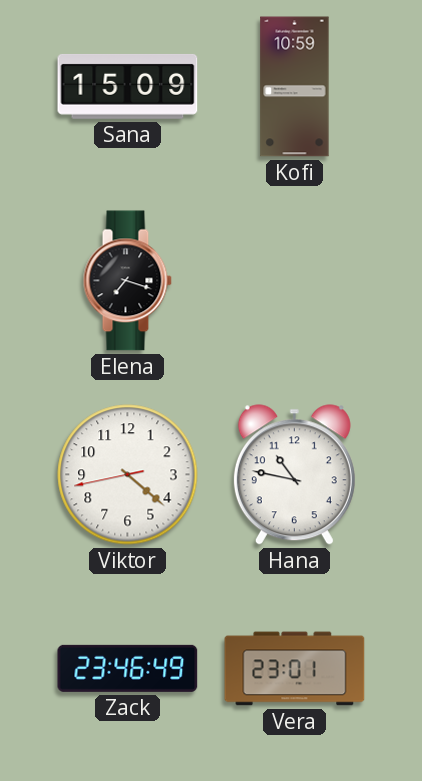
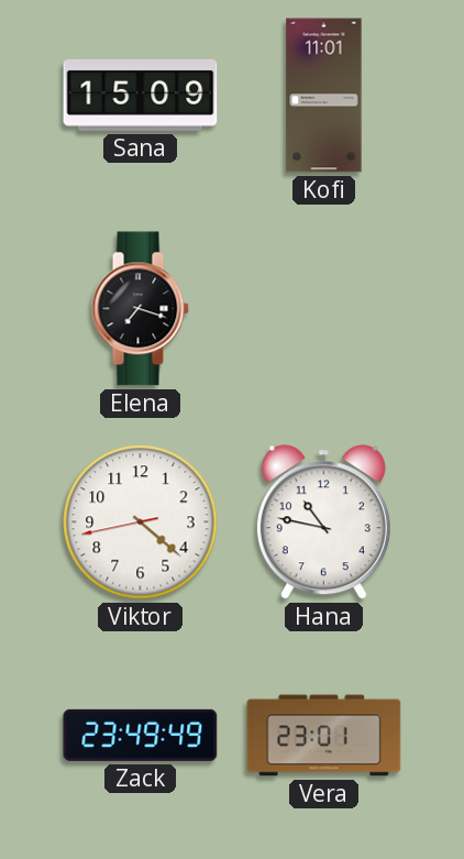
Kofi: 10:59 -> 11:01
Zack: 23:46 -> 23:49
